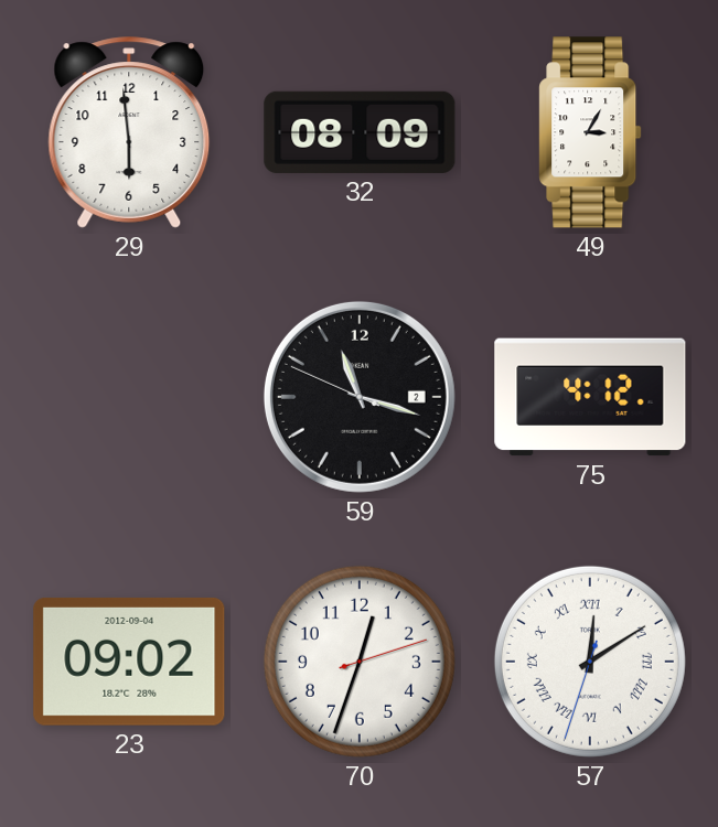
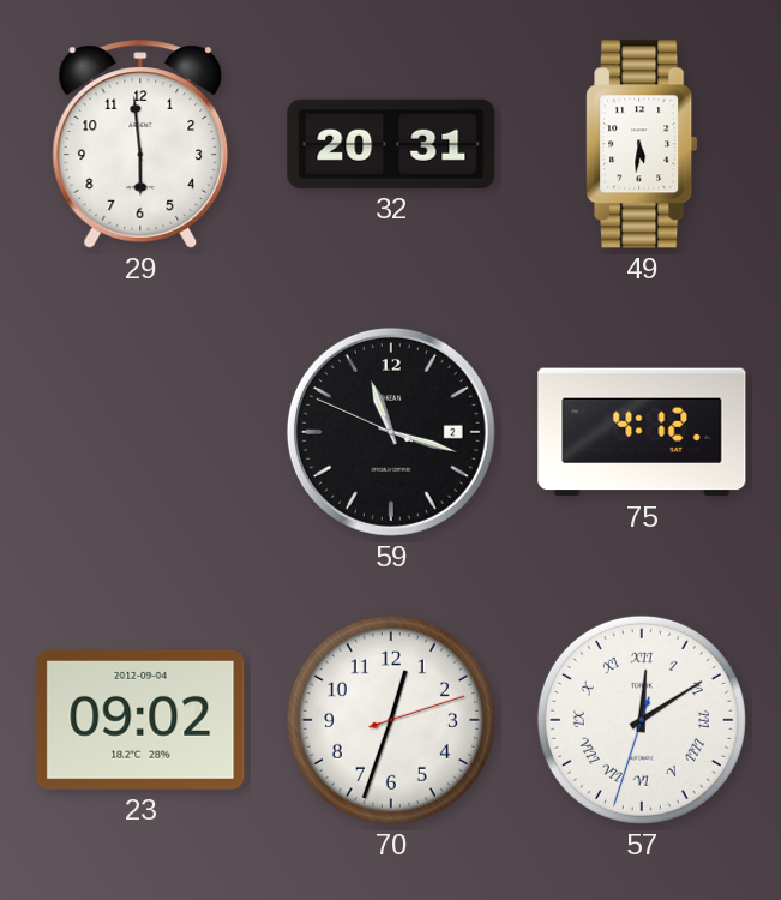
32: 08:09 -> 20:31
49: 3:05 -> 5:31
